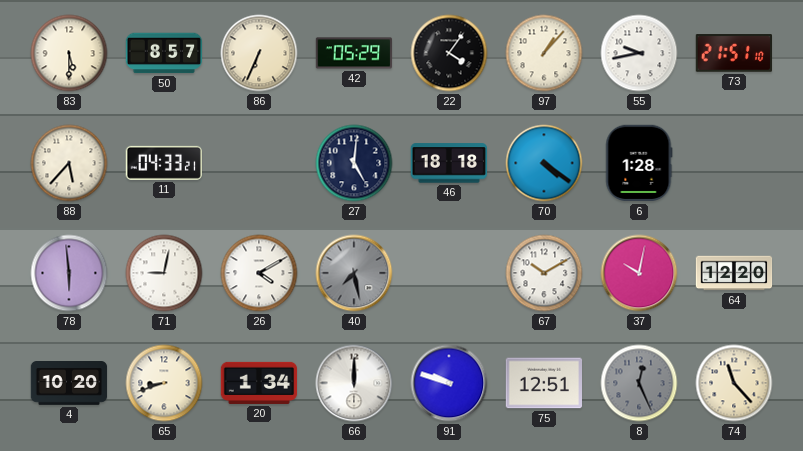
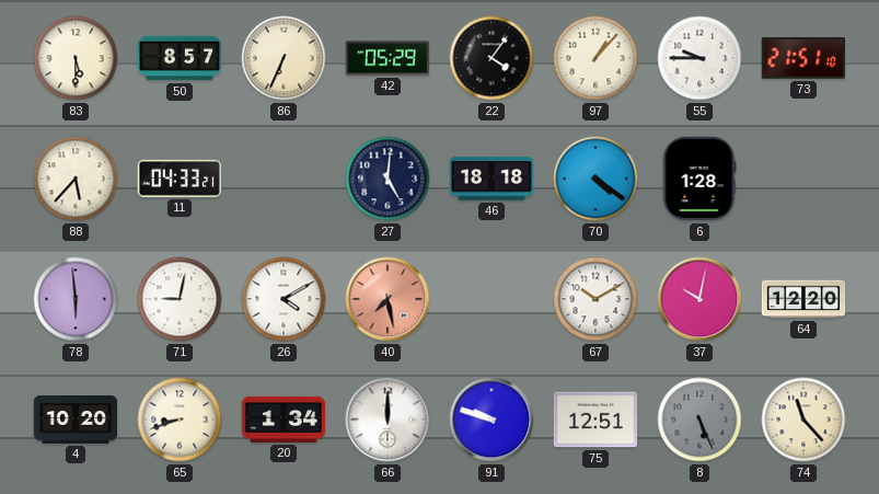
55: 9:43 -> 9:45
40 dial: grey -> salmon
8: 12:26 -> 5:26
